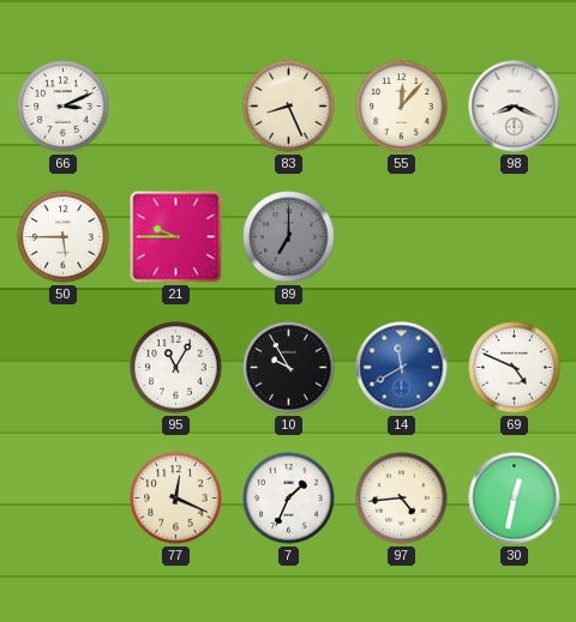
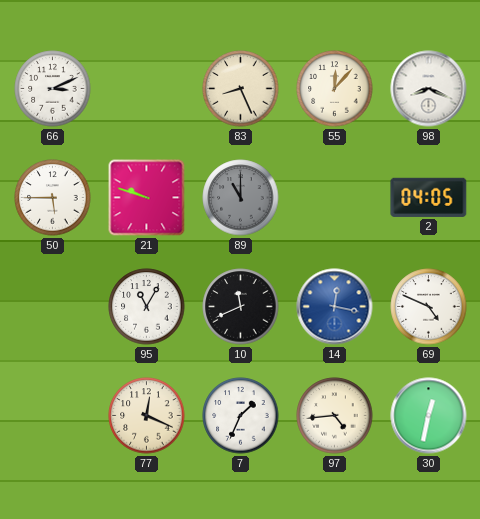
21: 9:45 -> 9:48
89: 7:00 -> 11:00
2: none -> 04:05
10: 9:55 -> 11:41
14: 11:40 -> 12:17
